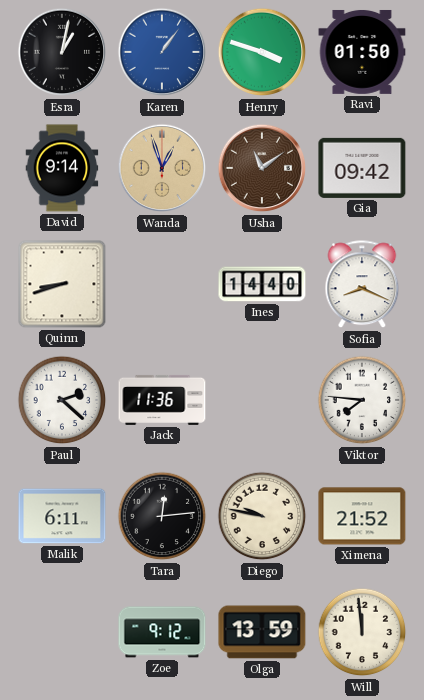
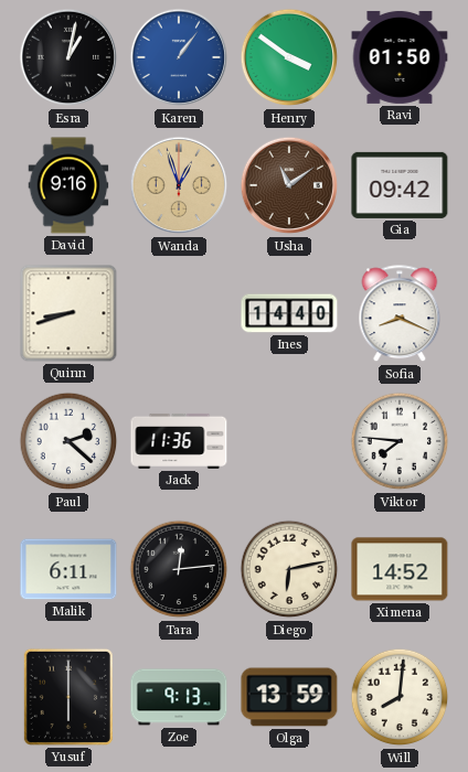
Henry: 3:48 -> 3:51
David: 9:14 -> 9:16
Diego: 9:47 -> 6:13
Ximena: 21:52 -> 14:52
Yusuf: none -> 6:00
Zoe: 9:12 -> 9:13
Will: 11:59 -> 8:01
